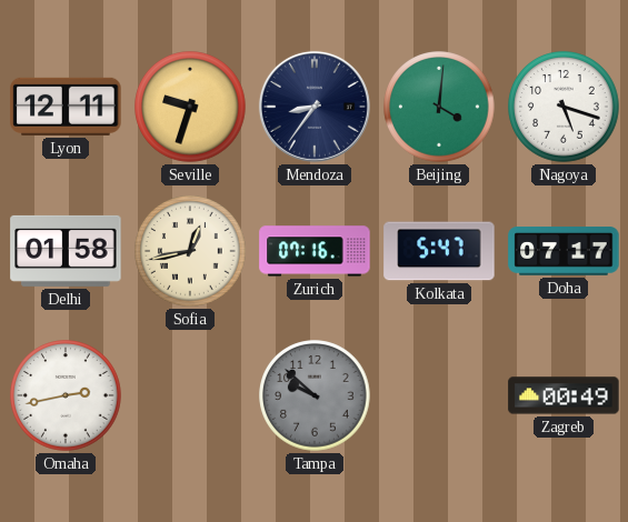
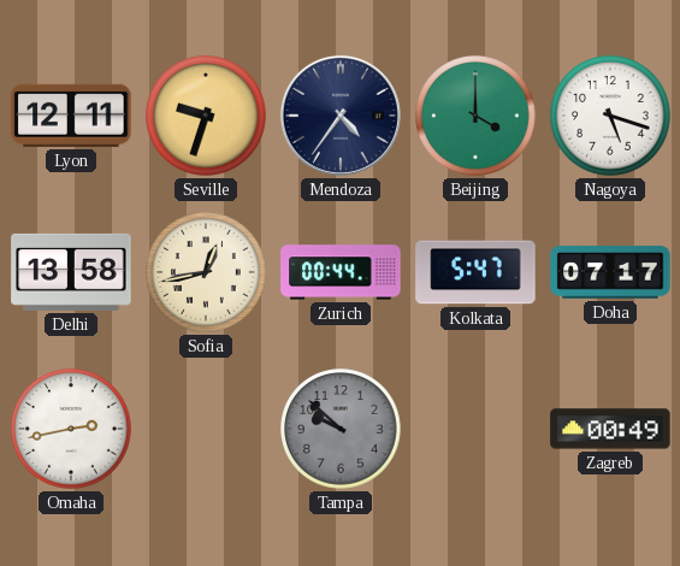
Mendoza: 8:36 -> 4:36
Beijing: 4:01 -> 4:00
Delhi: 01:58 -> 13:58
Zurich: 07:16 -> 00:44
